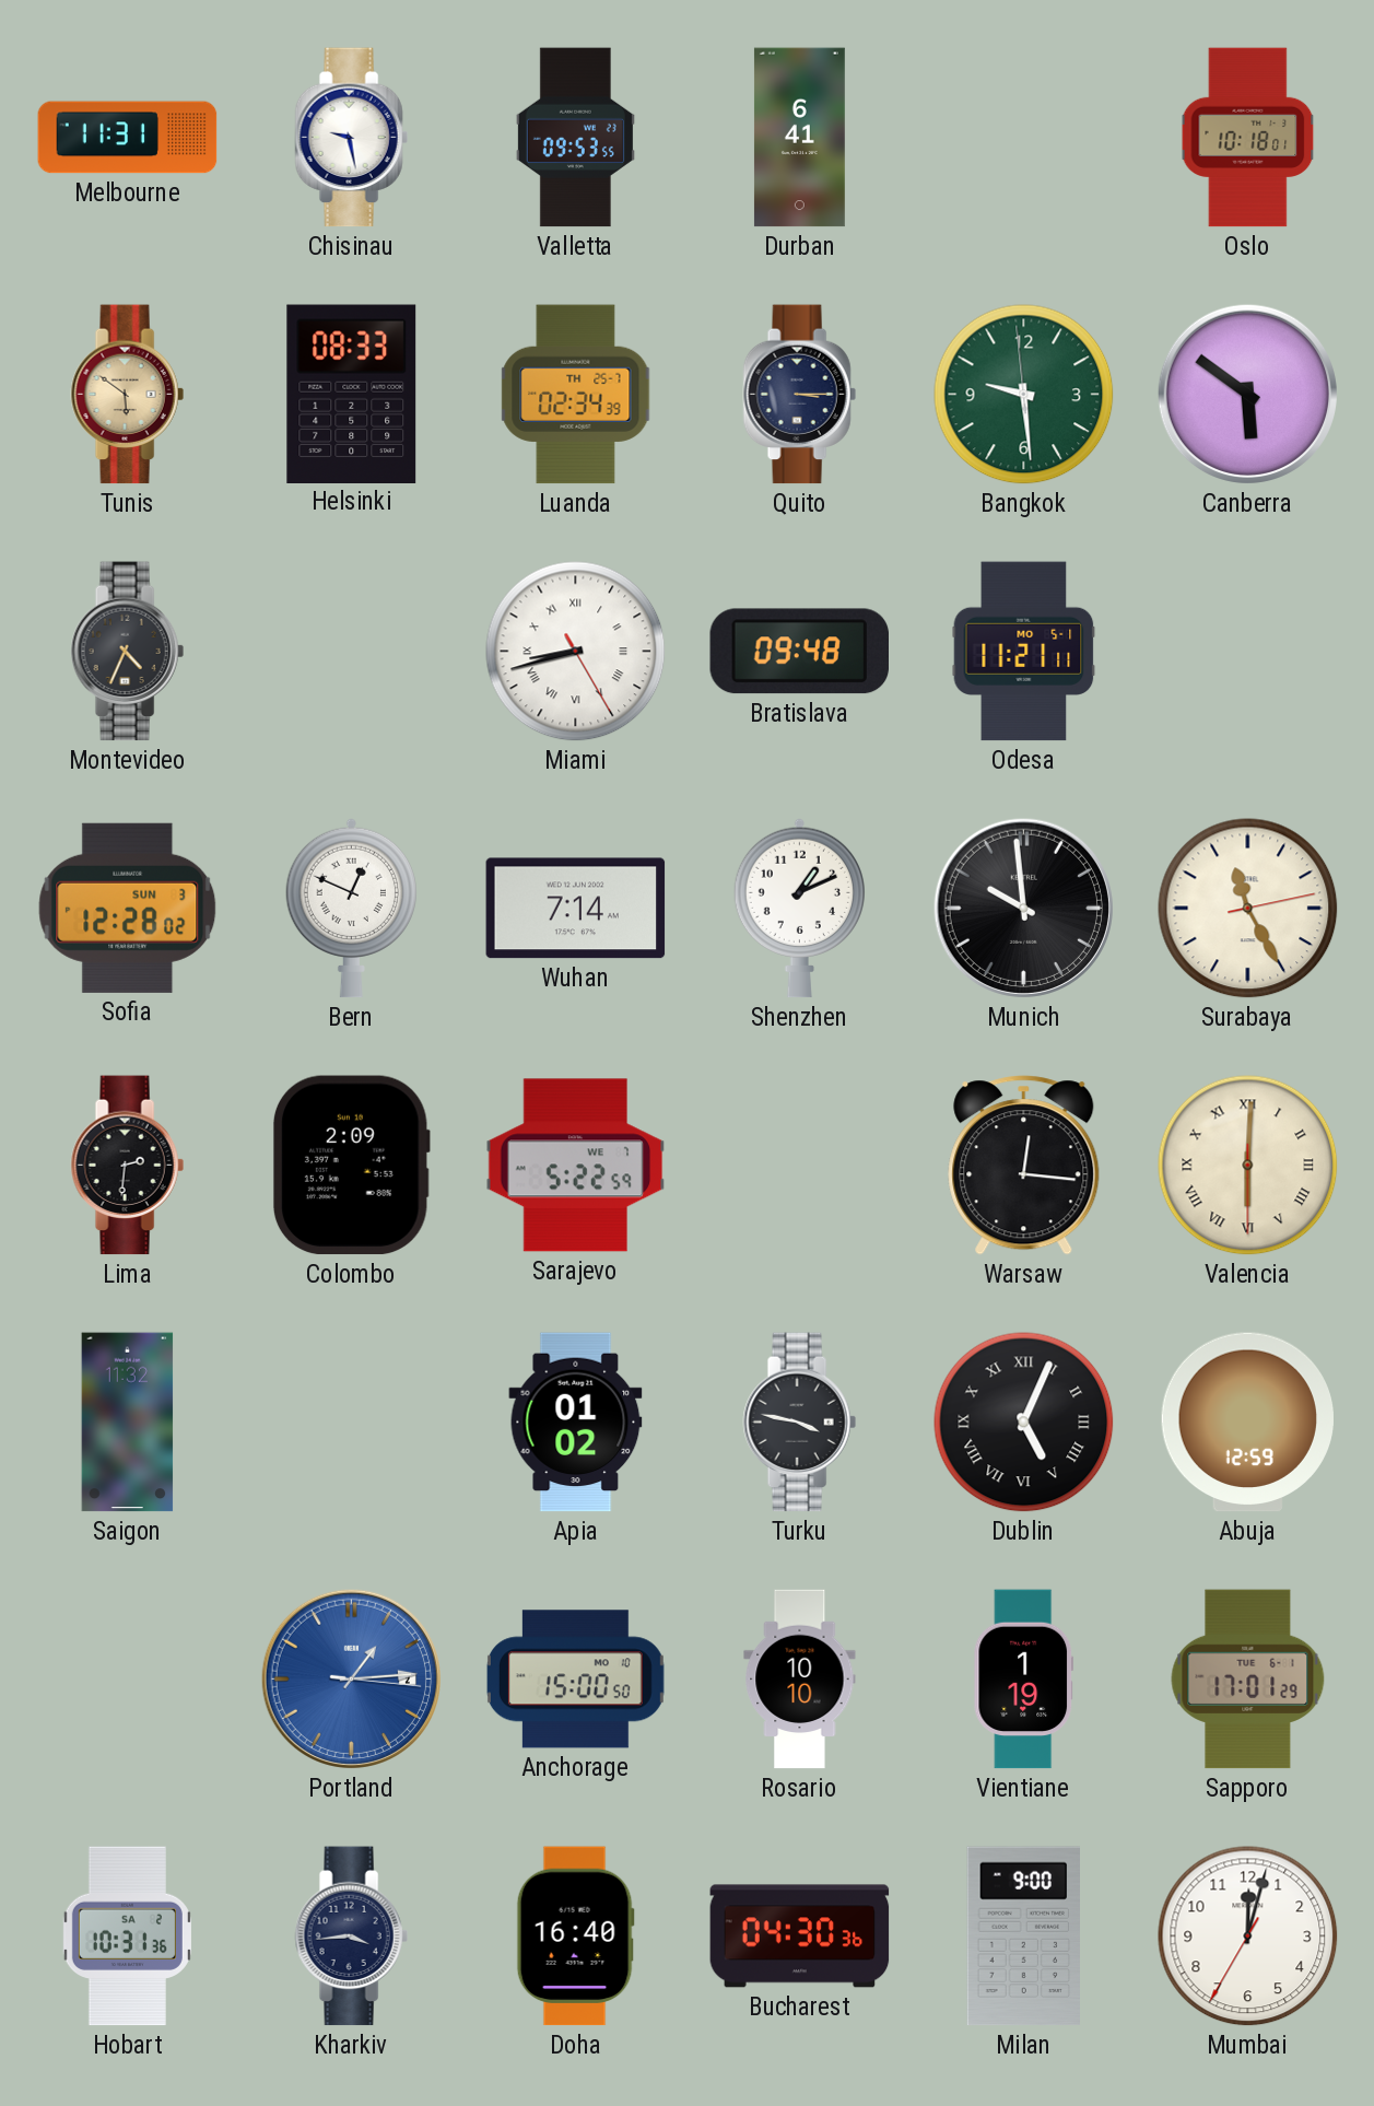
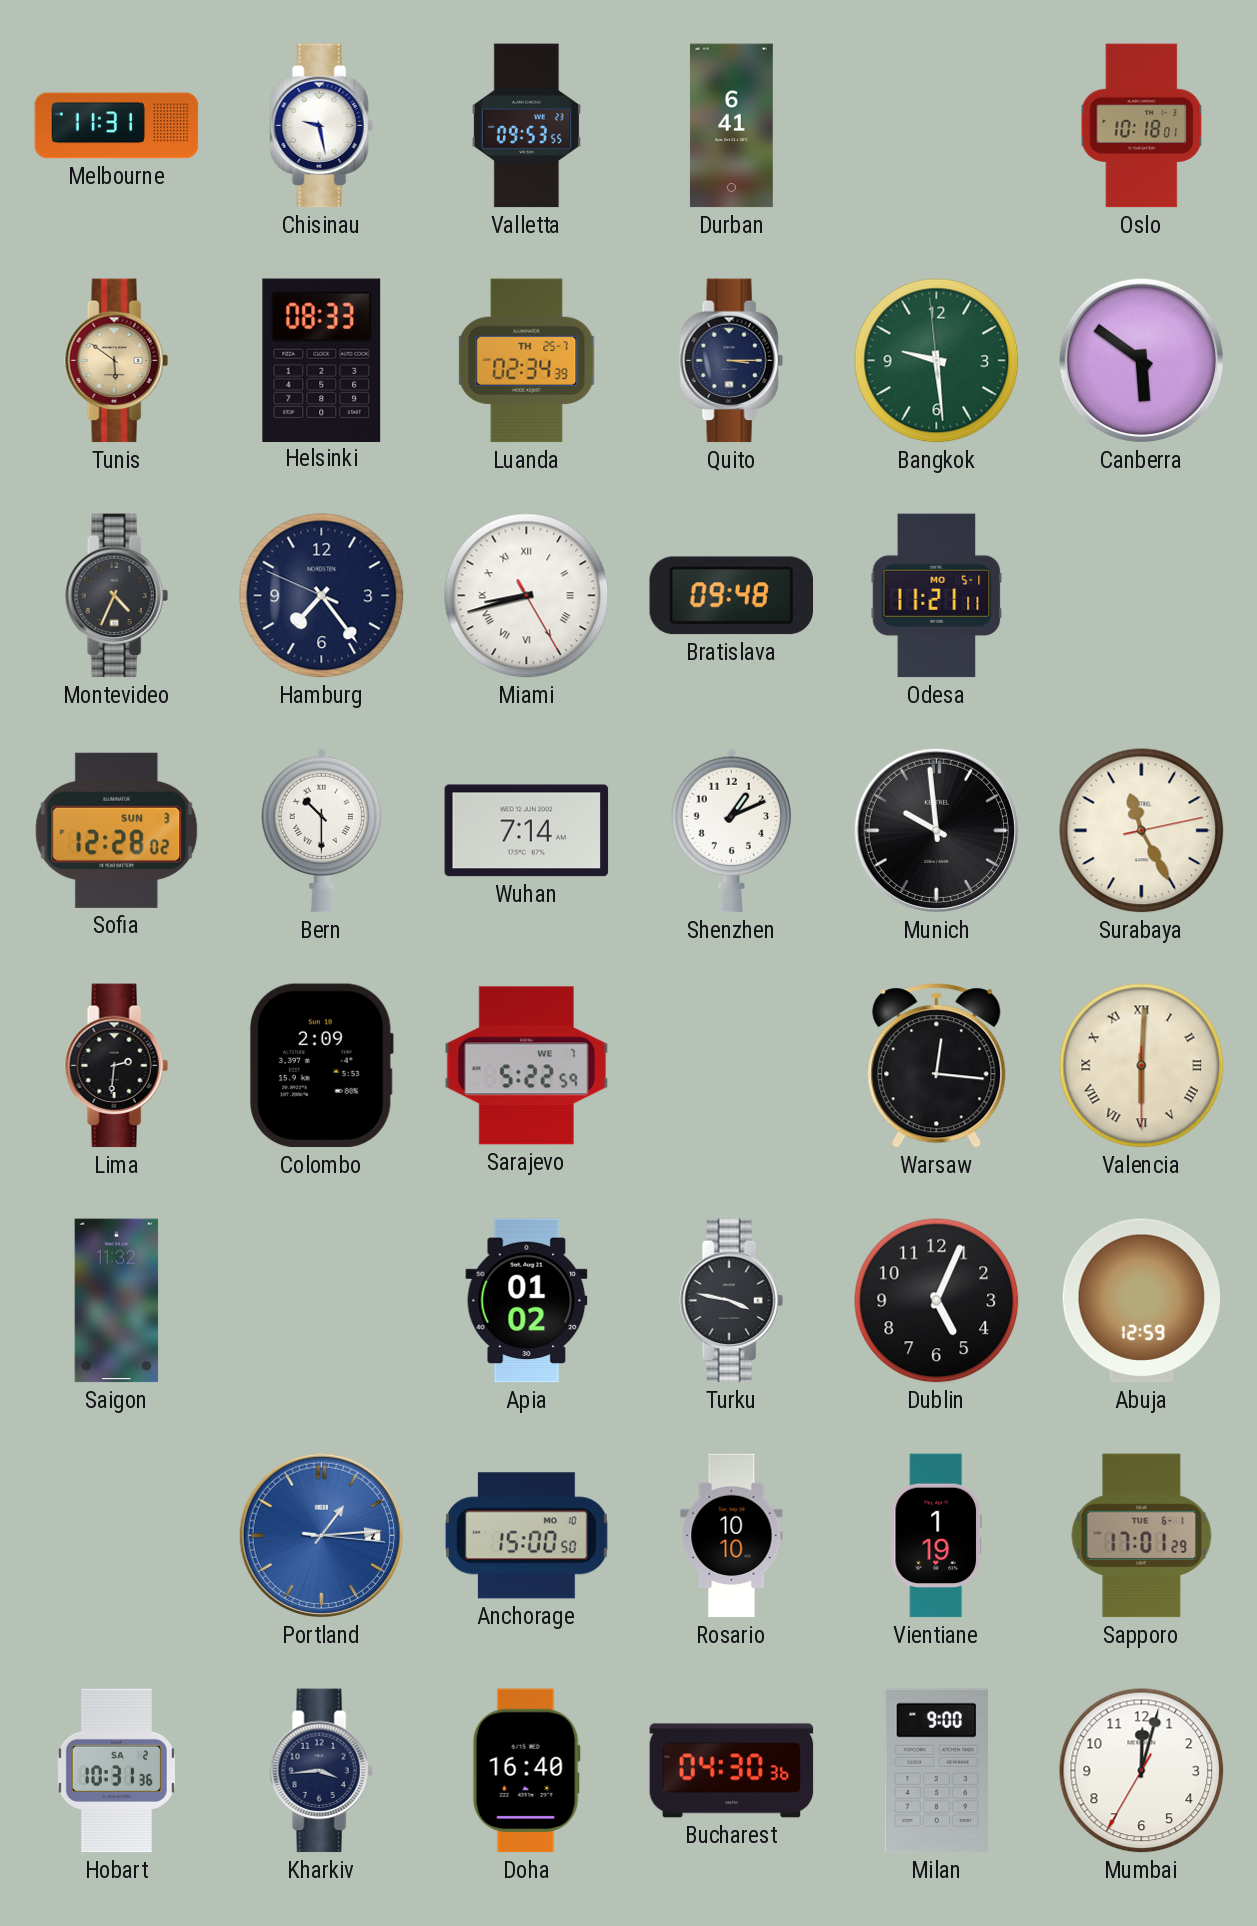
Hamburg: none -> 7:23
Bern: 12:49 -> 10:30
Dublin numerals: Roman -> Arabic
